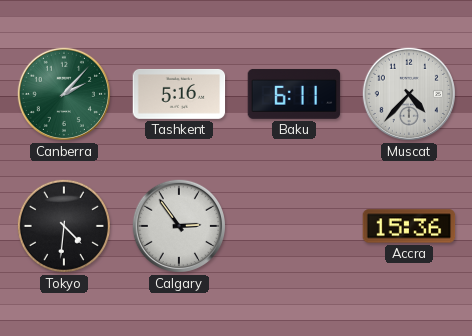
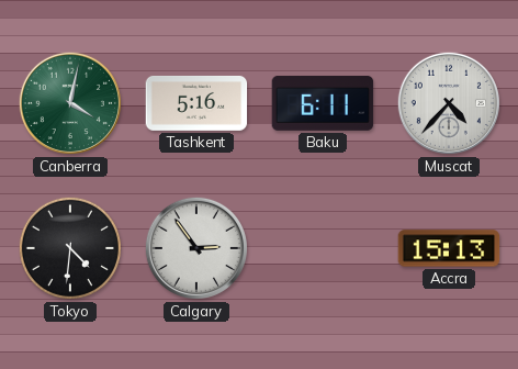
Canberra: 2:07 -> 4:02
Accra: 15:36 -> 15:13
